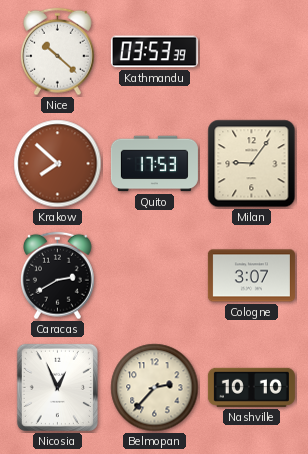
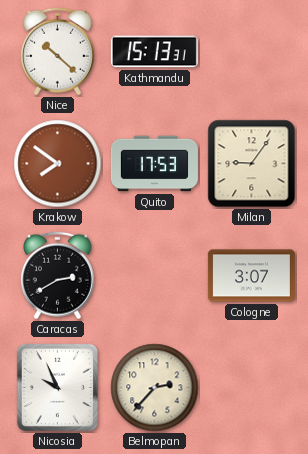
Kathmandu: 03:53 -> 15:13
Krakow: 7:52 -> 7:51
Nicosia: 12:56 -> 9:56
Nashville: 10:10 -> none
